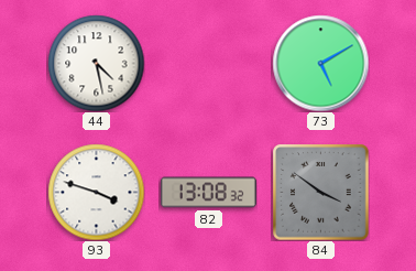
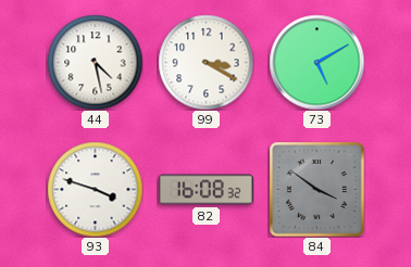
99: none -> 3:20
82: 13:08 -> 16:08
